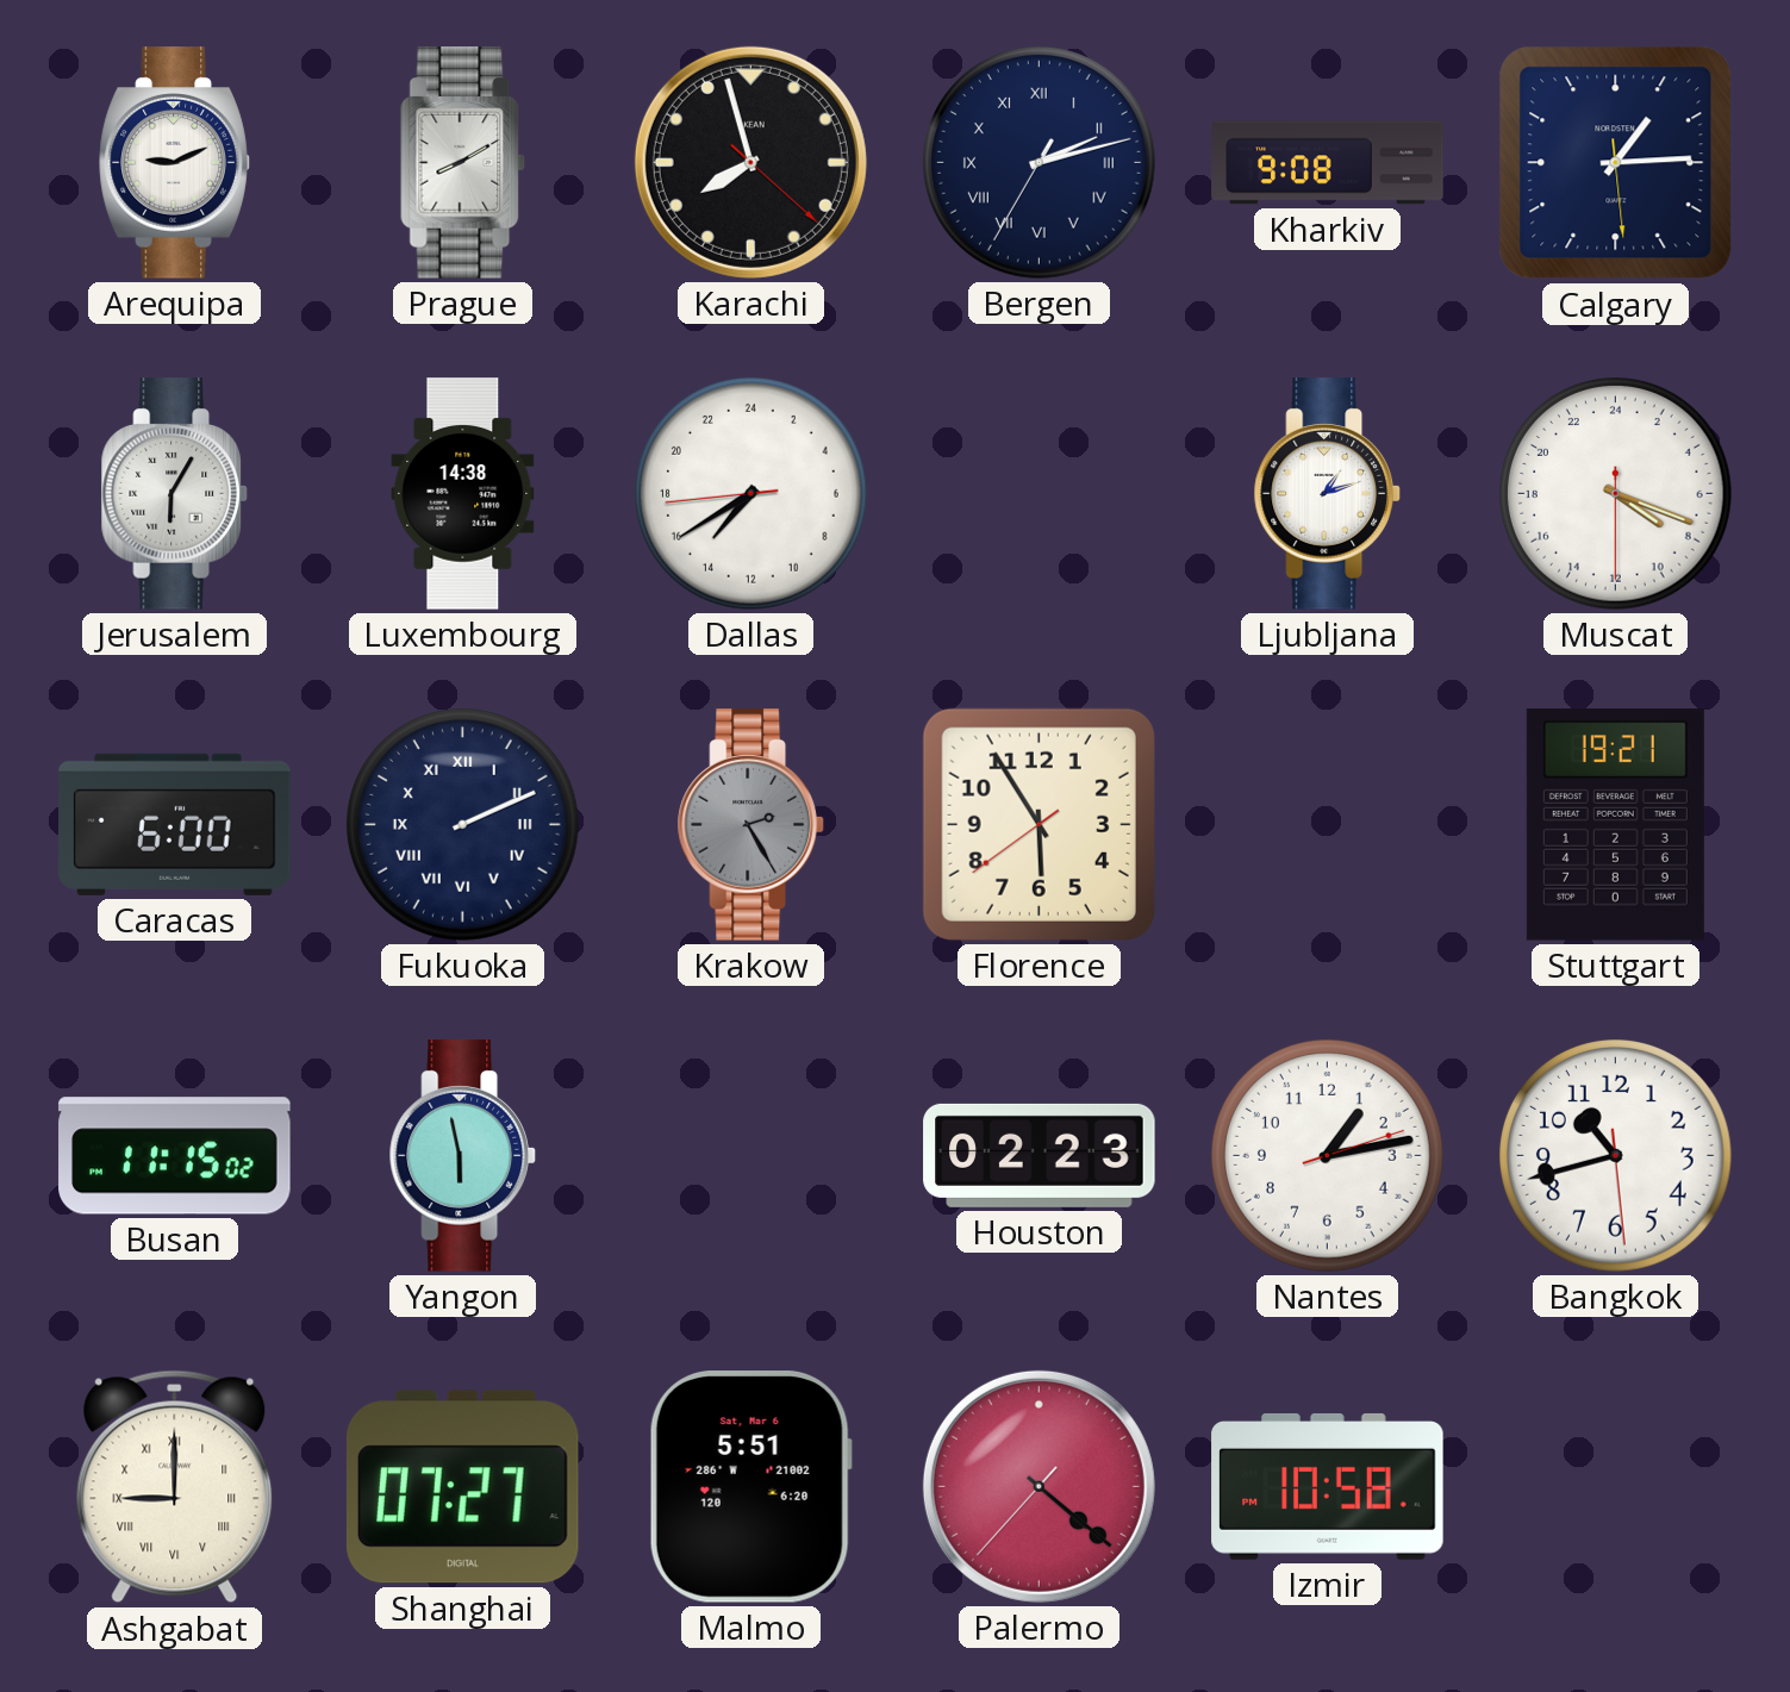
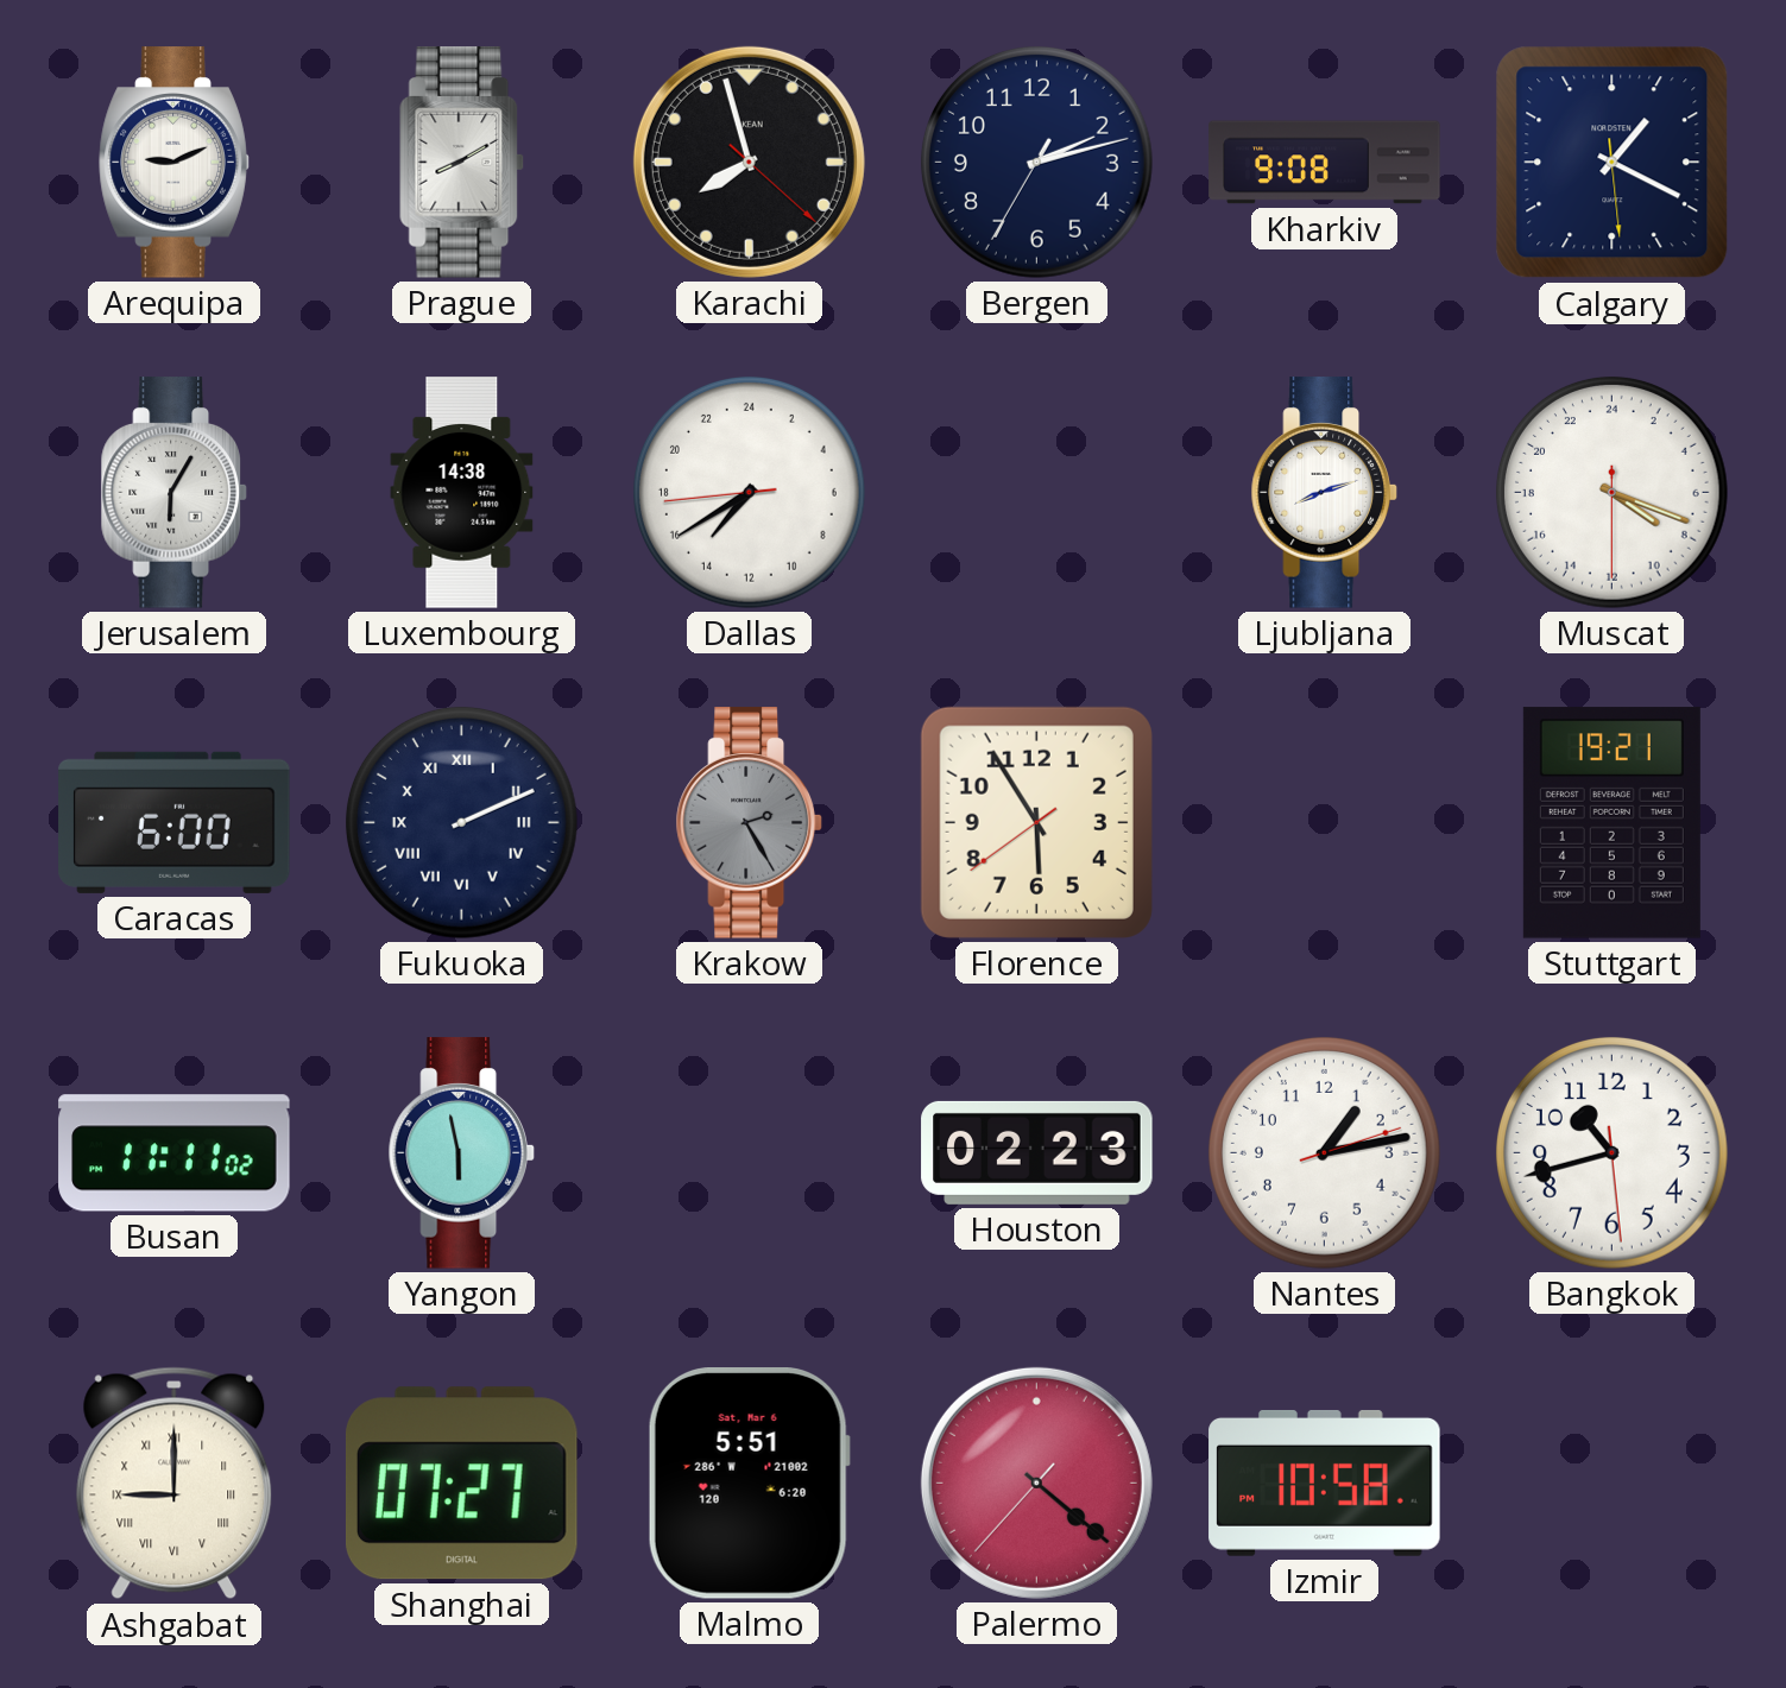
Bergen numerals: Roman -> Arabic
Calgary: 1:14 -> 1:19
Ljubljana: 1:12 -> 8:12
Busan: 11:15 -> 11:11
